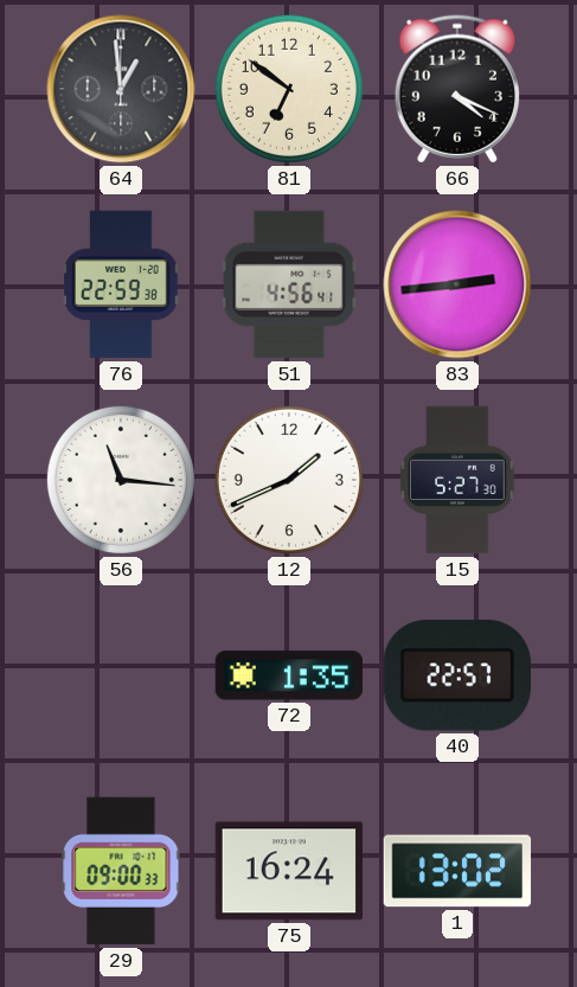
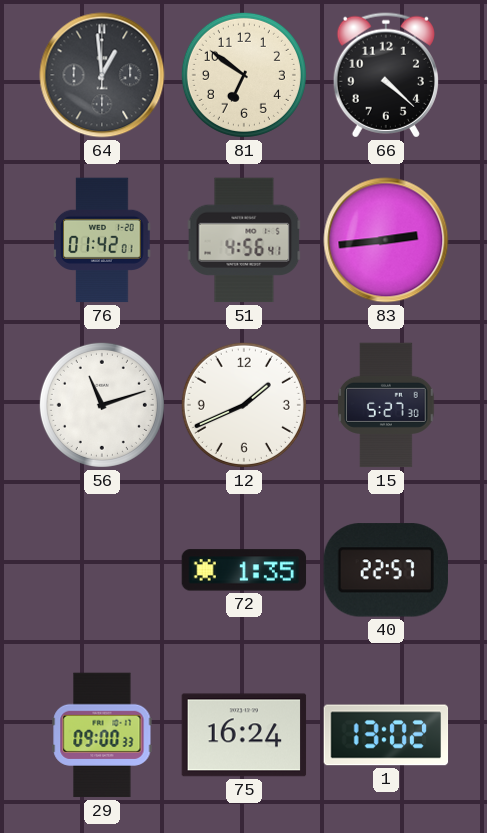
66: 4:19 -> 4:22
76: 22:59 -> 01:42
56: 11:16 -> 11:12
